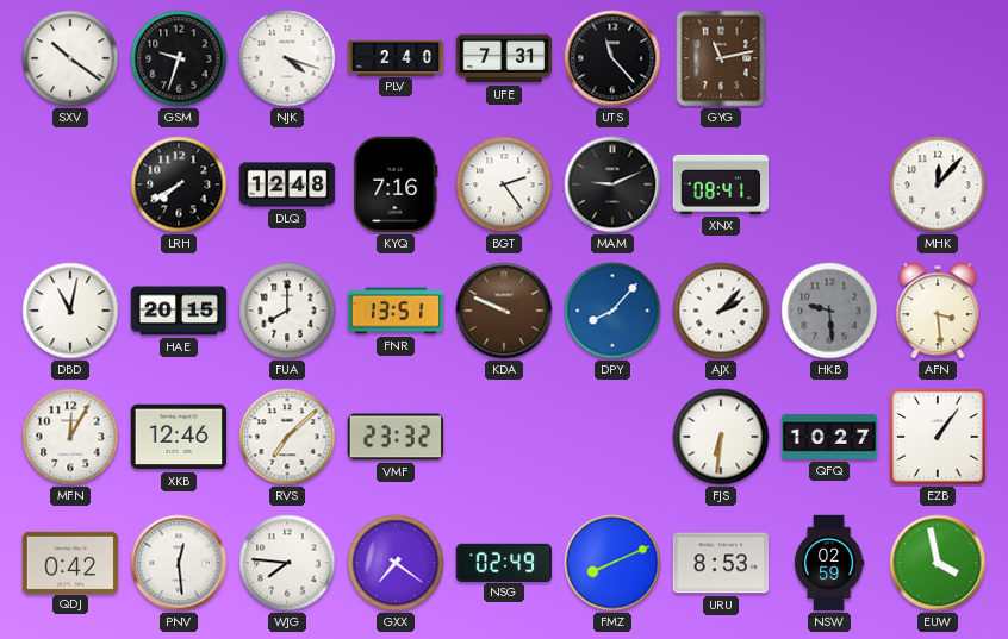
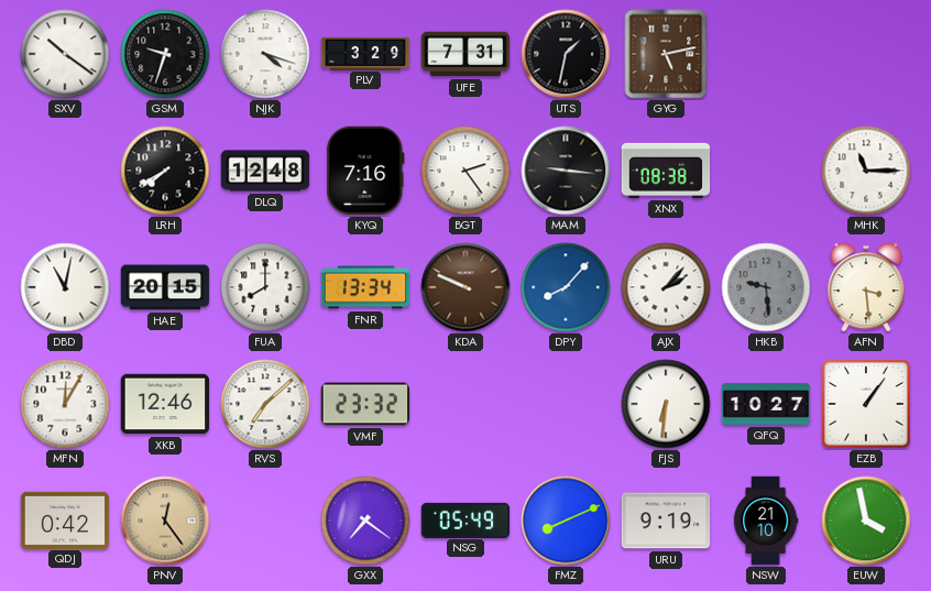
PLV: 2:40 -> 3:29
UTS: 11:23 -> 1:32
GYG: 11:13 -> 5:13
MAM: 9:11 -> 9:16
XNX: 08:41 -> 08:38
MHK: 12:07 -> 11:15
FNR: 13:51 -> 13:34
PNV: 12:29 -> 12:24
PNV dial: white -> champagne
WJG: 7:46 -> none
NSG: 02:49 -> 05:49
URU: 8:53 -> 9:19
NSW: 02:59 -> 21:10
